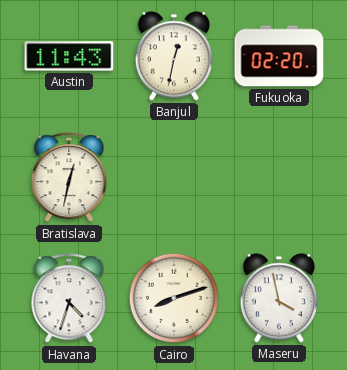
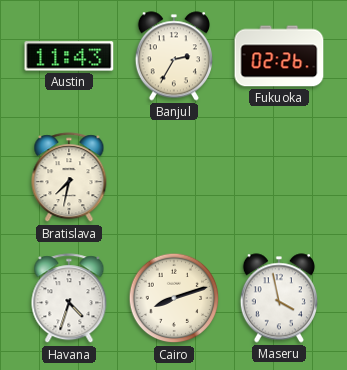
Banjul: 12:32 -> 2:35
Fukuoka: 02:20 -> 02:26
Bratislava: 12:32 -> 7:32
